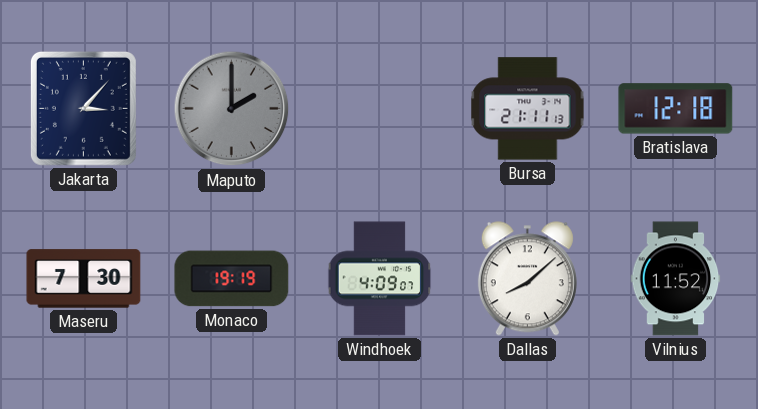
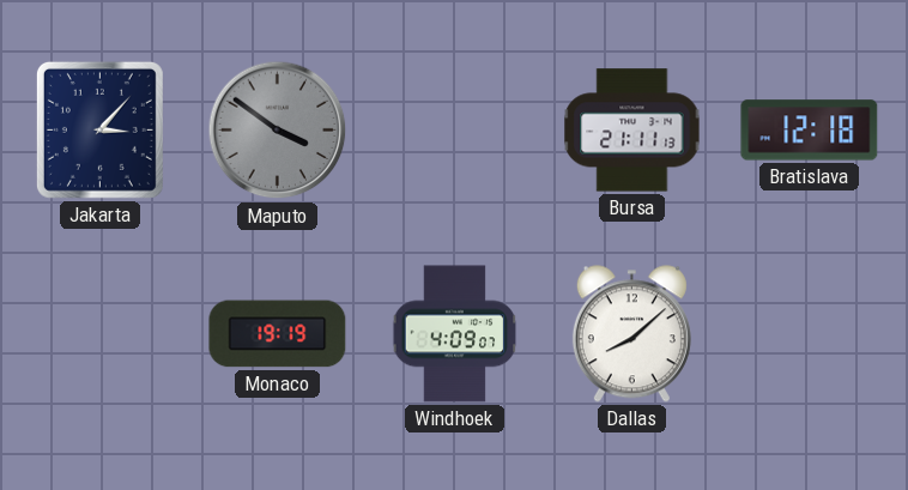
Maputo: 2:00 -> 3:51
Maseru: 7:30 -> none
Vilnius: 11:52 -> none
